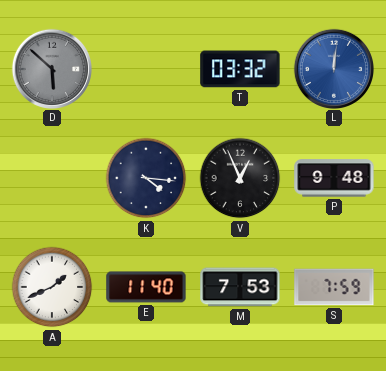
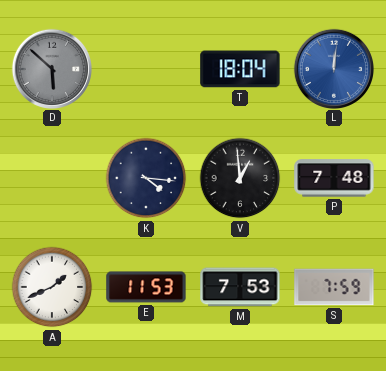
T: 03:32 -> 18:04
V: 12:56 -> 12:59
P: 9:48 -> 7:48
E: 11:40 -> 11:53
